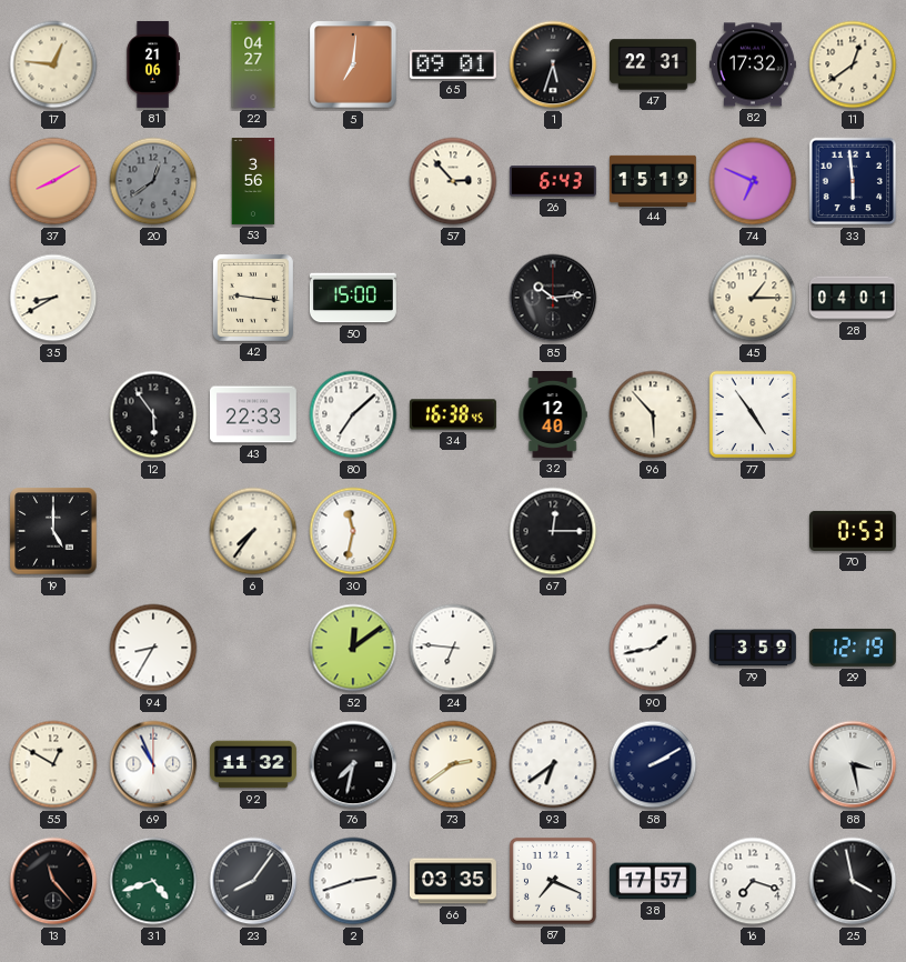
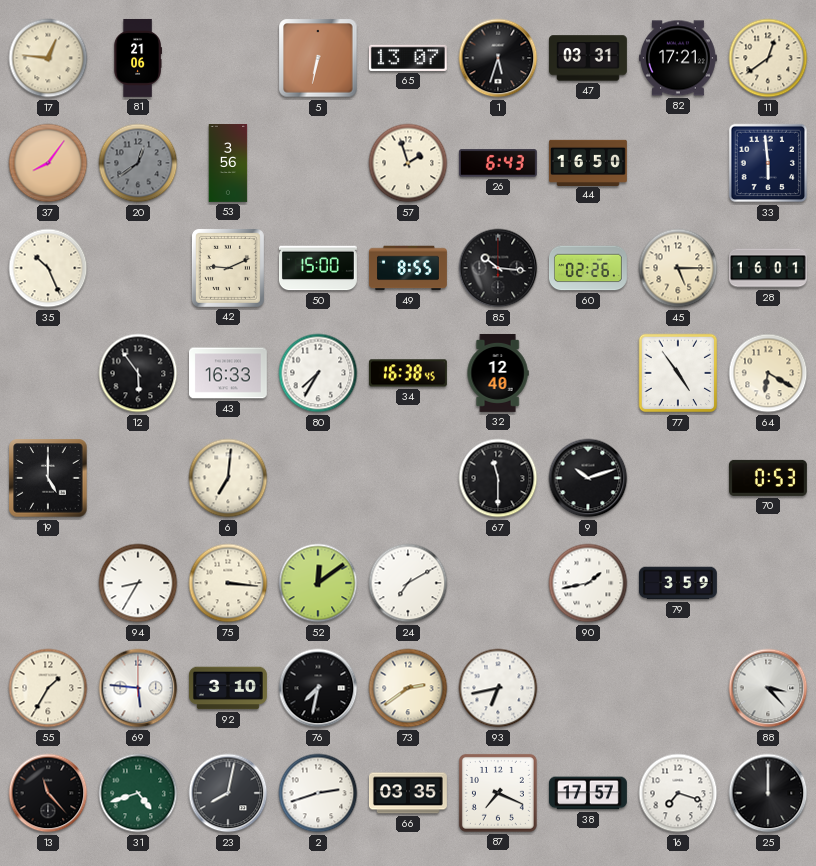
22: 04:27 -> none
5: 7:01 -> 6:32
65: 09:01 -> 13:07
47: 22:31 -> 03:31
82: 17:32 -> 17:21
37: 8:10 -> 8:06
57: 2:53 -> 1:57
44: 15:19 -> 16:50
74: 6:49 -> none
35: 8:40 -> 10:26
42: 9:16 -> 9:11
49: none -> 8:55
85: 10:14 -> 10:16
60: none -> 02:26
45: 1:15 -> 5:15
28: 04:01 -> 16:01
43: 22:33 -> 16:33
80: 7:08 -> 7:35
96: 5:53 -> none
64: none -> 6:20
6: 7:36 -> 7:01
30: 11:32 -> none
67: 12:15 -> 11:30
9: none -> 10:12
75: none -> 3:16
24: 6:46 -> 7:10
29: 12:19 -> none
55: 12:50 -> 1:35
69: 10:56 -> 5:46
92: 11:32 -> 3:10
93: 6:39 -> 6:43
58: 2:10 -> none
88: 3:28 -> 3:23
23: 8:06 -> 8:02
25: 3:58 -> 12:00
